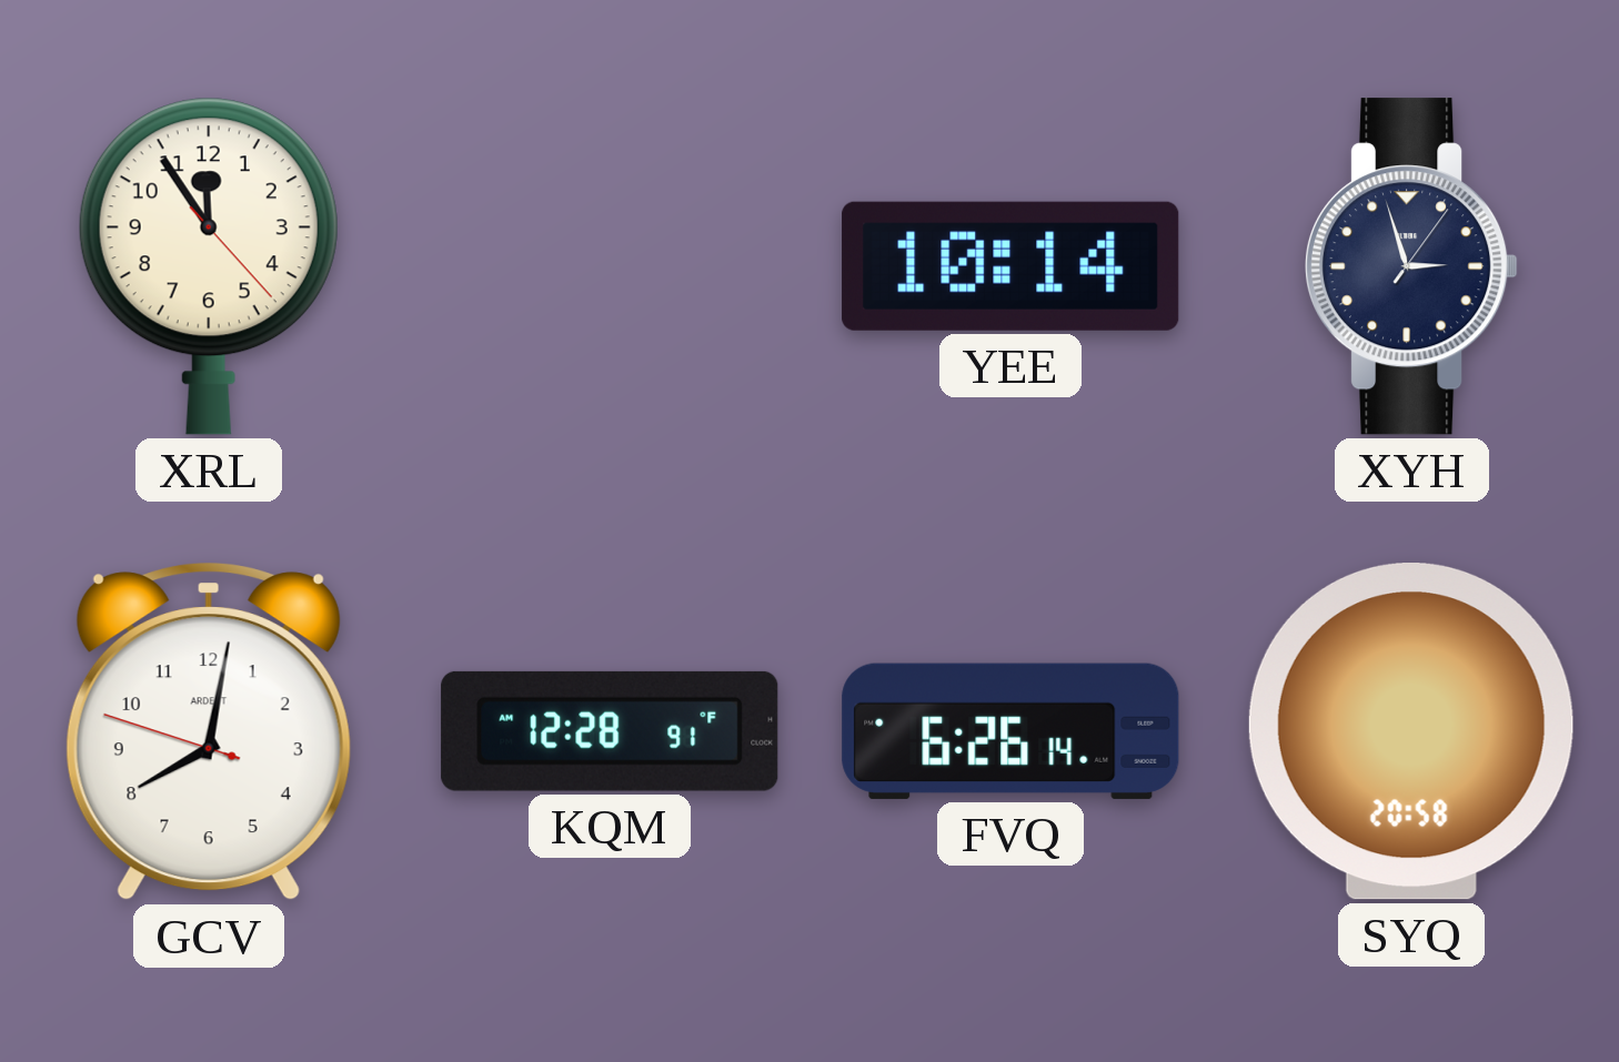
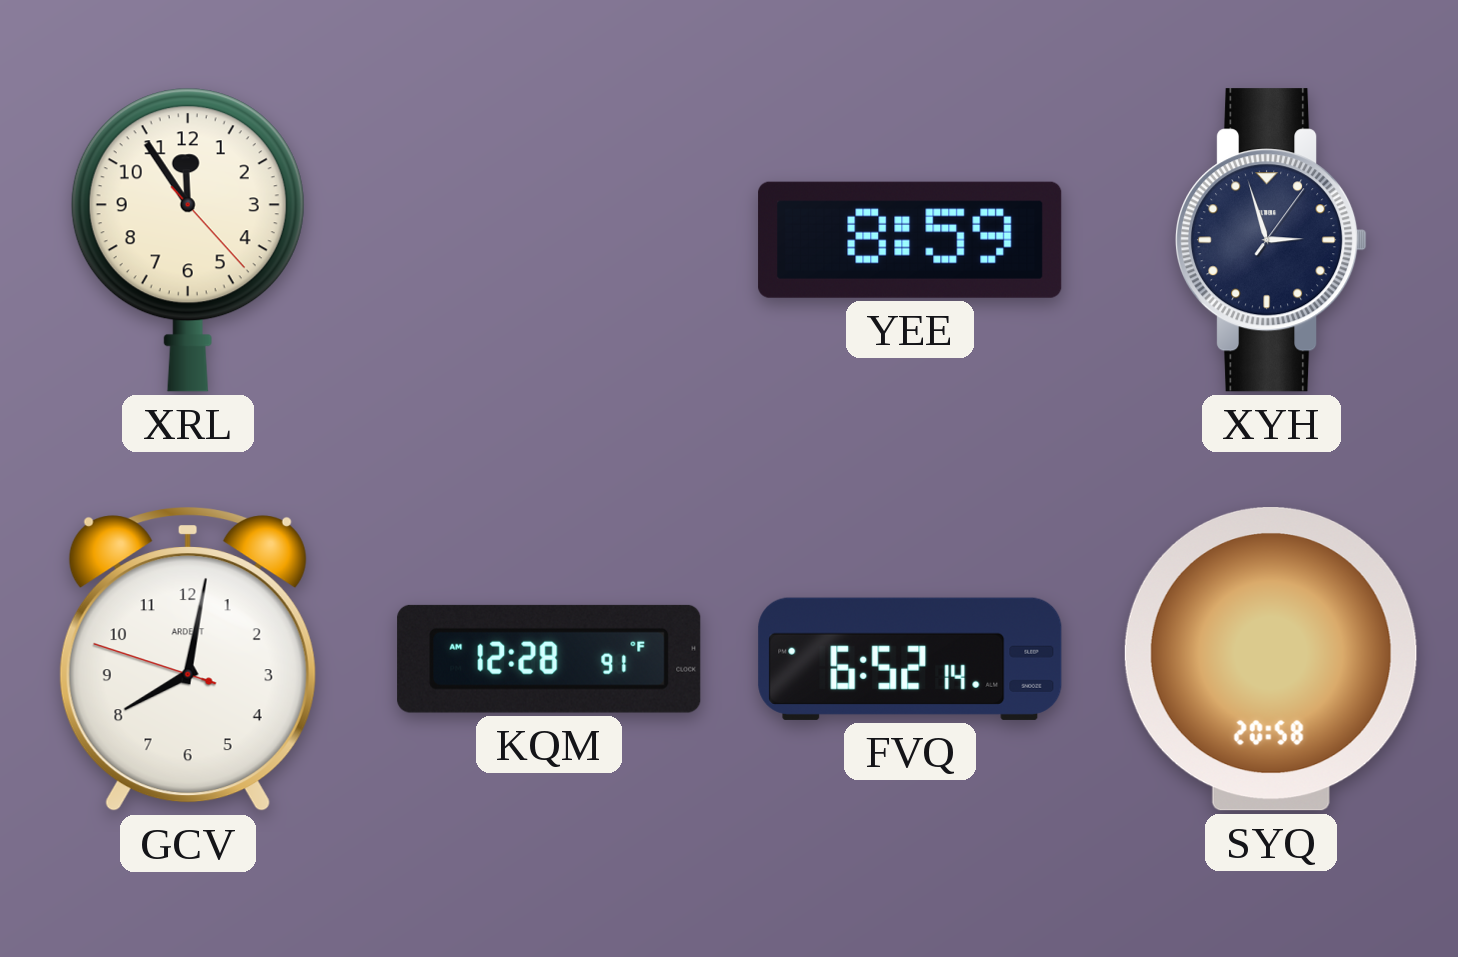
YEE: 10:14 -> 8:59
FVQ: 6:26 -> 6:52
